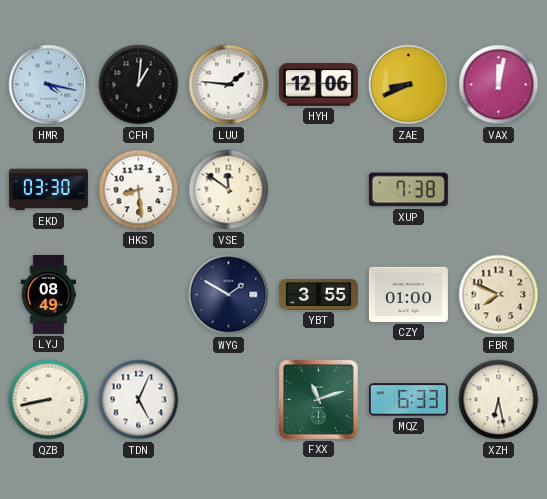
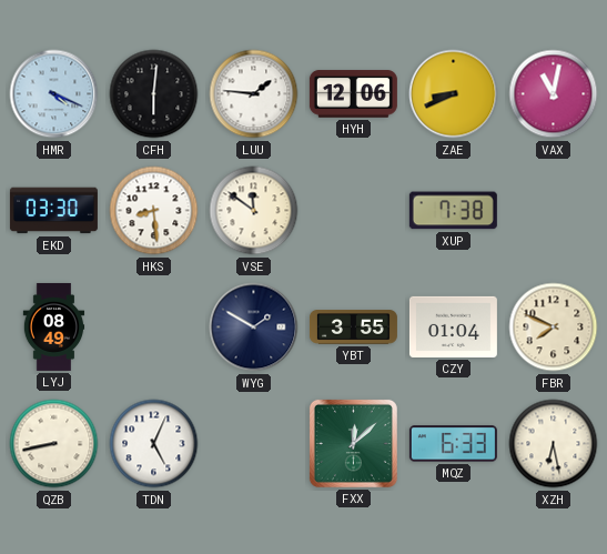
HMR: 4:17 -> 4:19
CFH: 1:01 -> 6:01
VAX: 12:02 -> 11:02
CZY: 01:00 -> 01:04
FXX: 11:12 -> 12:08
